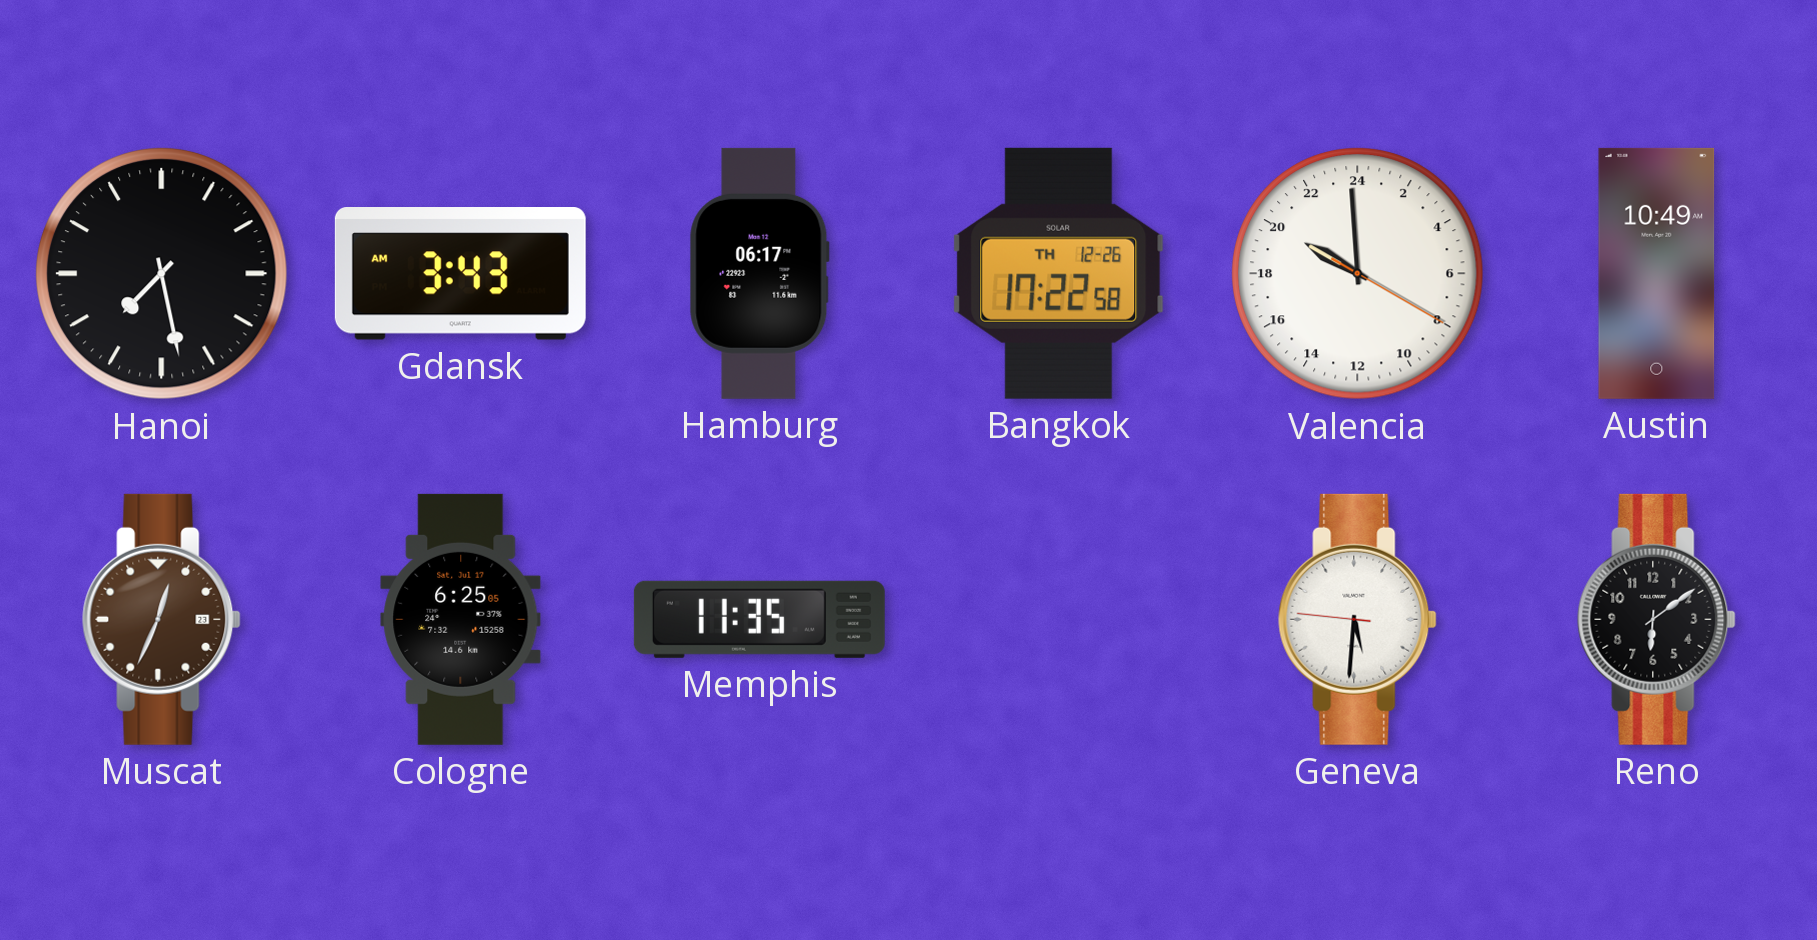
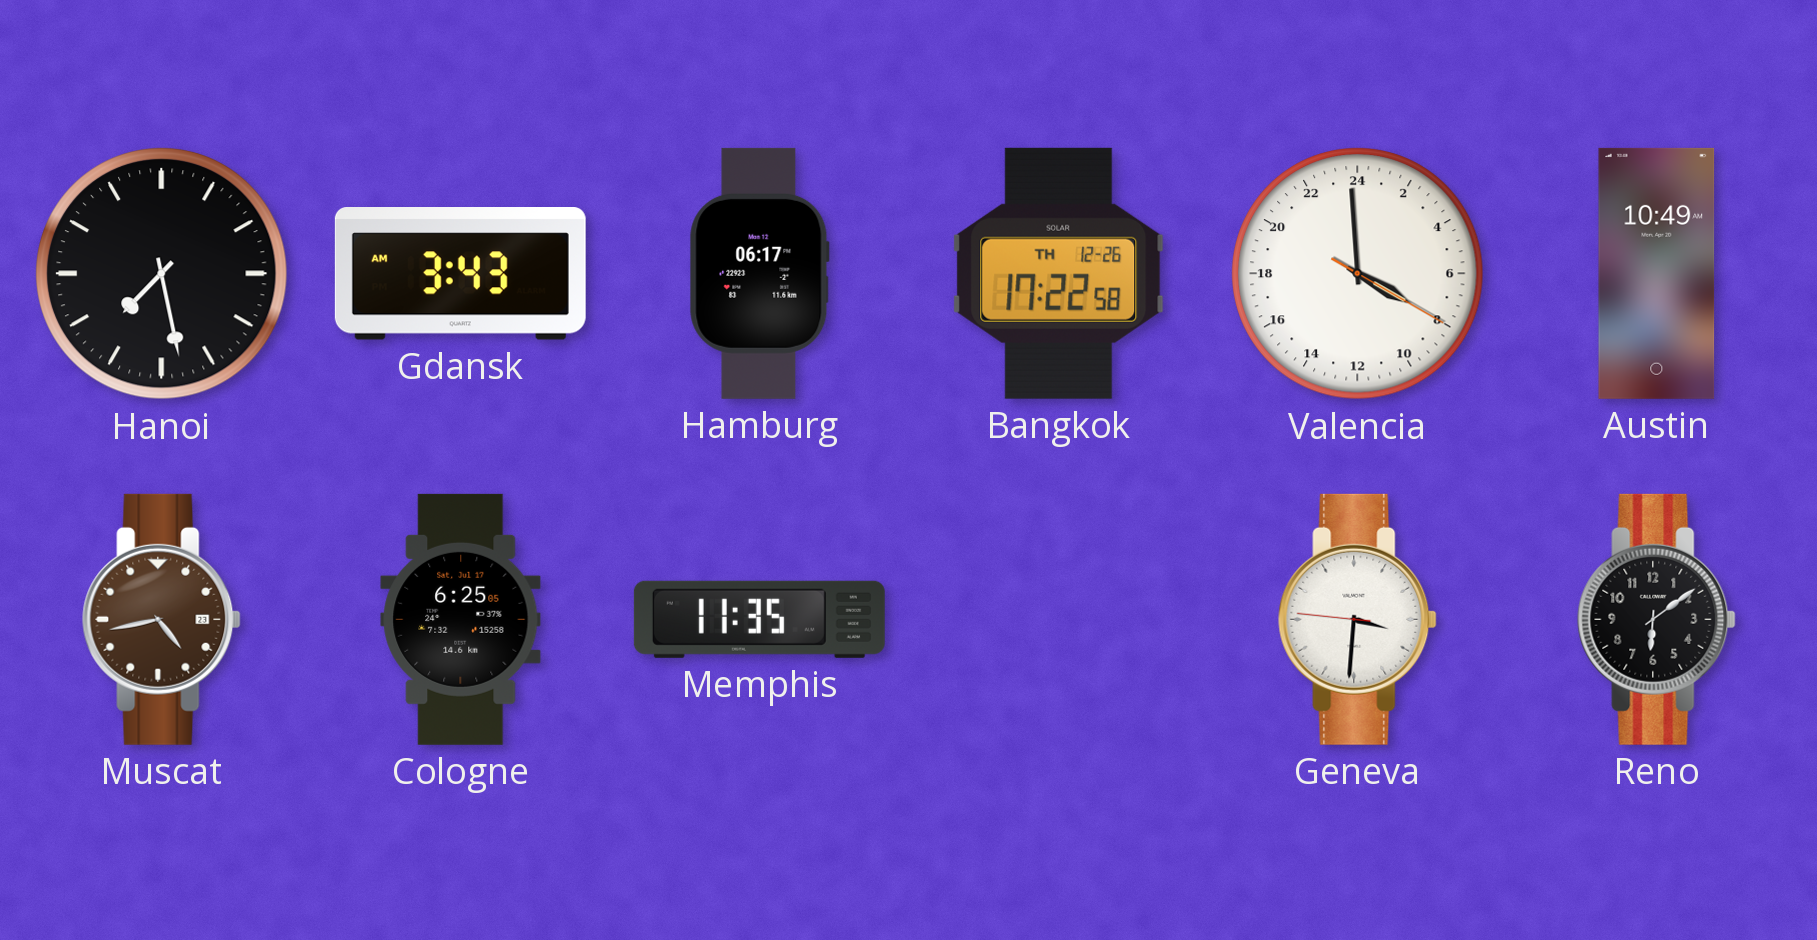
Valencia: 19:59 -> 7:59
Muscat: 12:34 -> 4:43
Geneva: 5:30 -> 3:30
